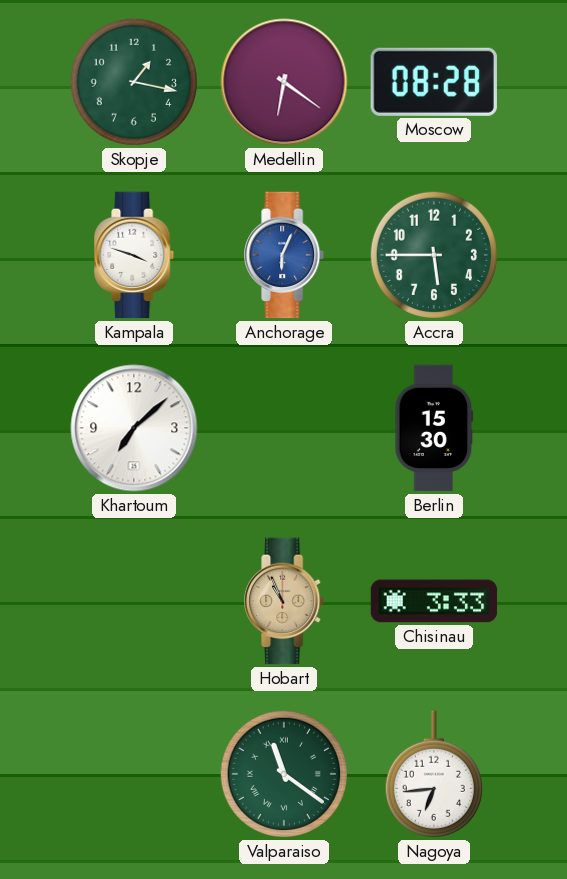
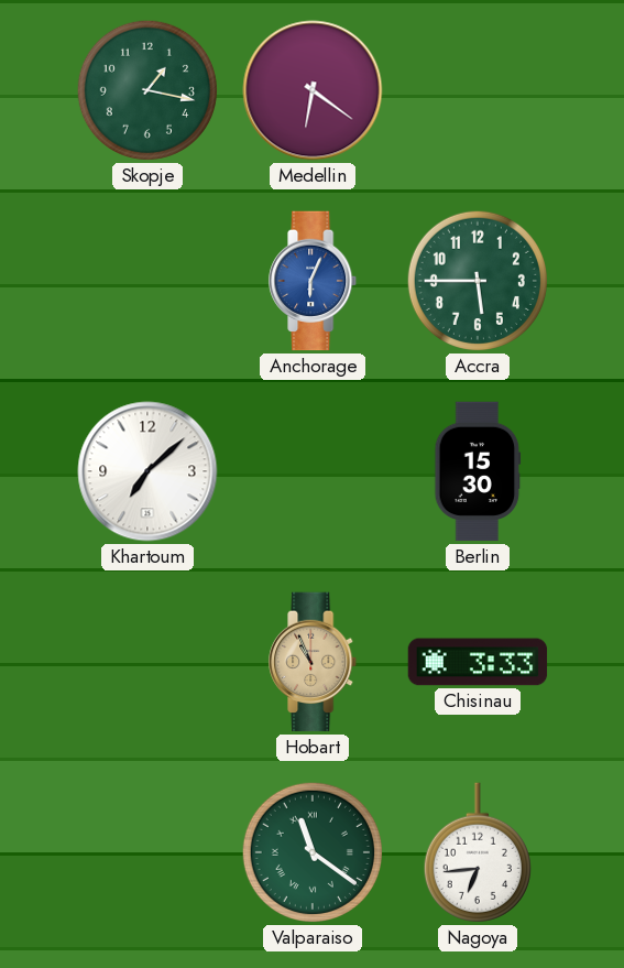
Moscow: 08:28 -> none
Kampala: 3:48 -> none
